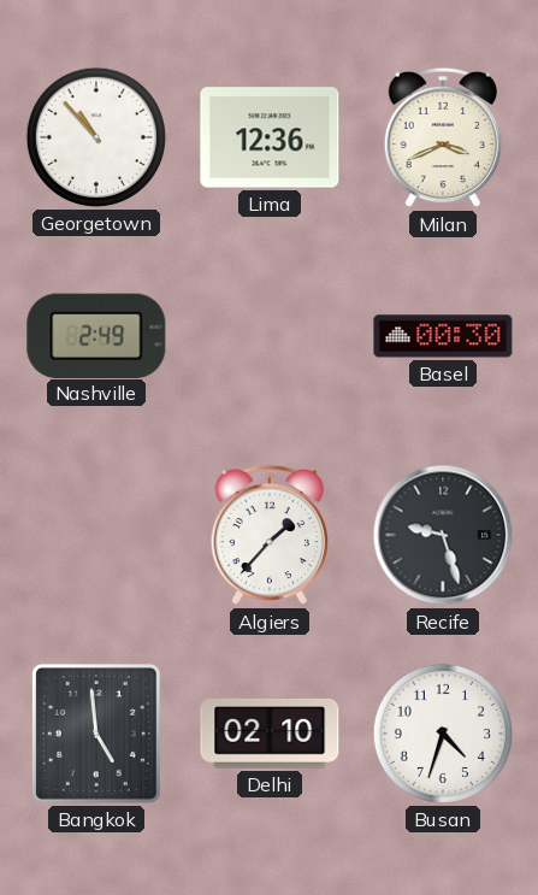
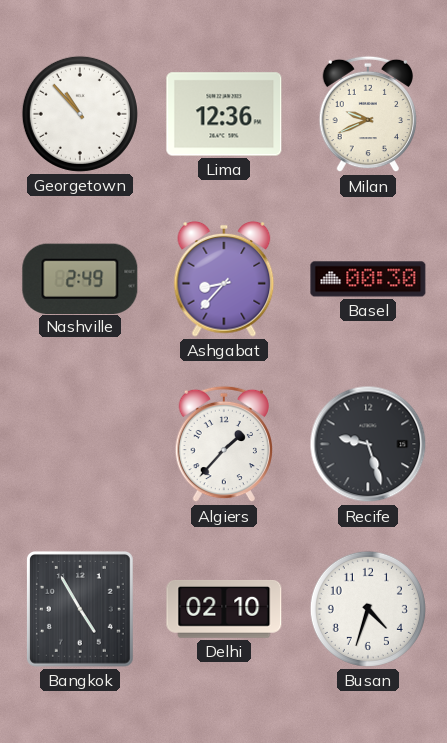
Milan: 3:41 -> 9:41
Ashgabat: none -> 8:37
Bangkok: 4:59 -> 4:55
